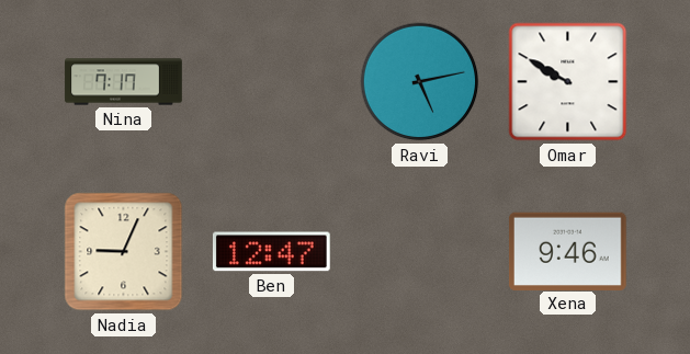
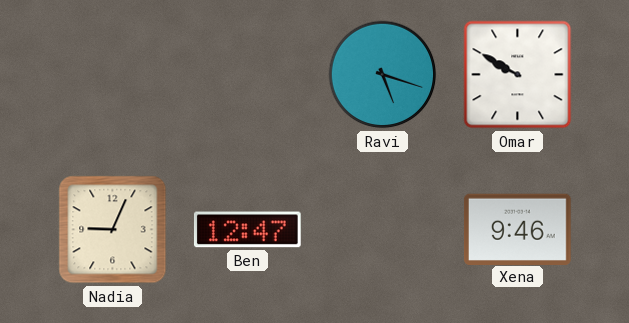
Nina: 7:17 -> none
Ravi: 5:13 -> 5:18
